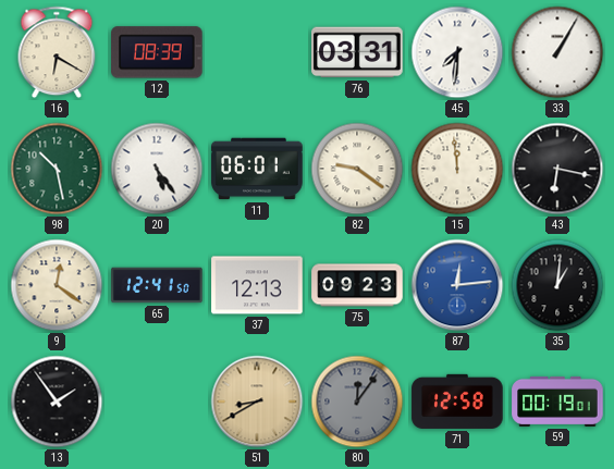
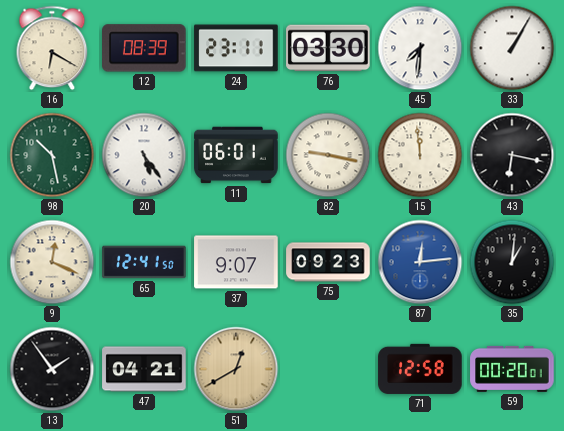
24: none -> 23:11
76: 03:31 -> 03:30
82: 9:21 -> 9:17
9: 12:21 -> 12:19
37: 12:13 -> 9:07
47: none -> 04:21
51: 8:40 -> 12:40
80: 12:06 -> none
59: 00:19 -> 00:20
